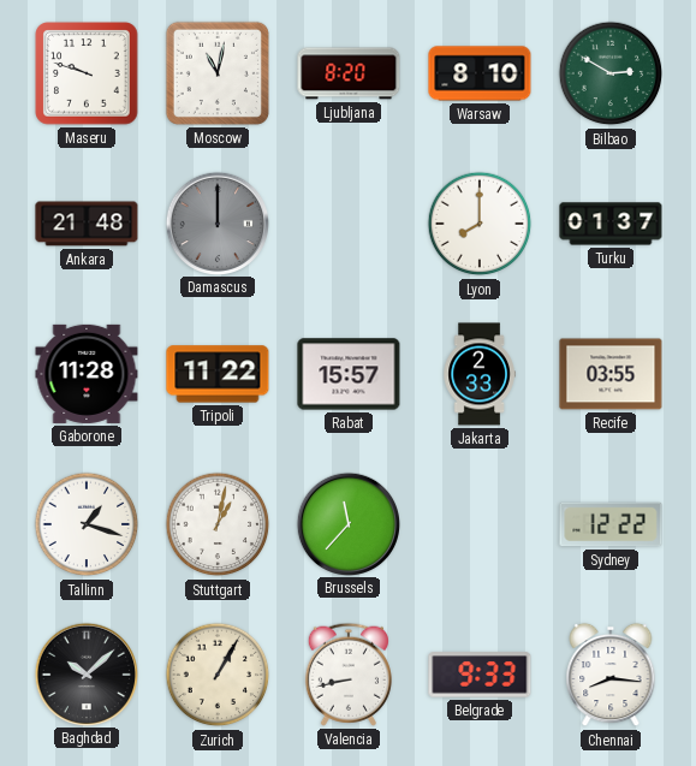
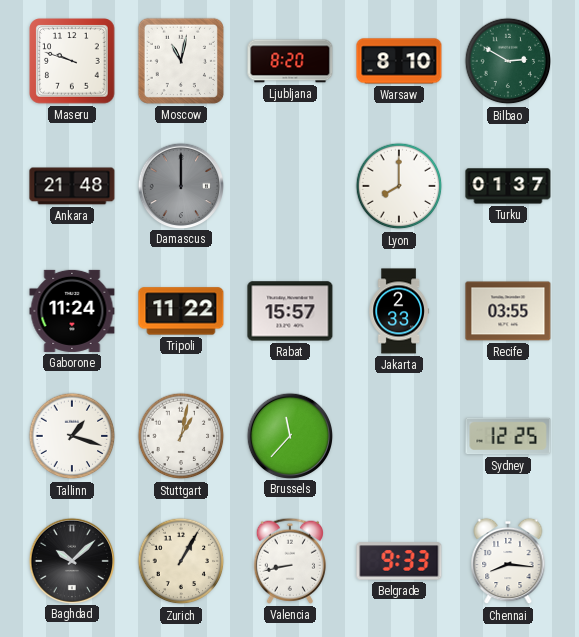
Gaborone: 11:28 -> 11:24
Sydney: 12:22 -> 12:25
